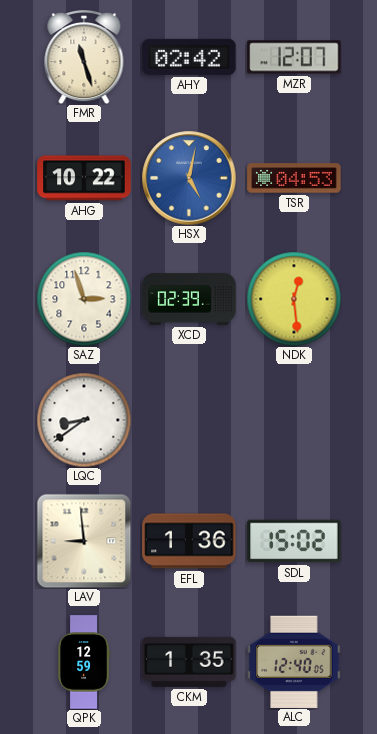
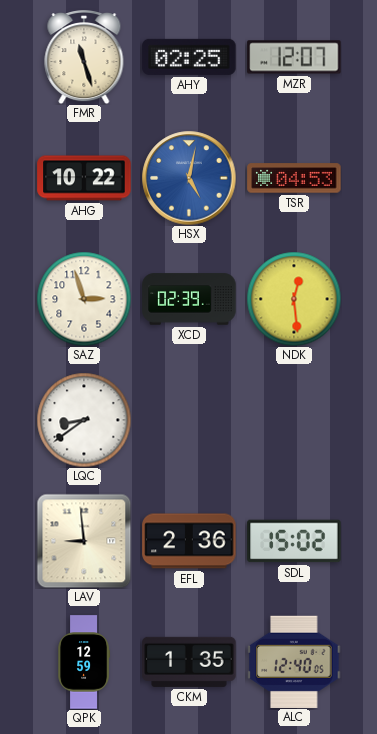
AHY: 02:42 -> 02:25
EFL: 1:36 -> 2:36
